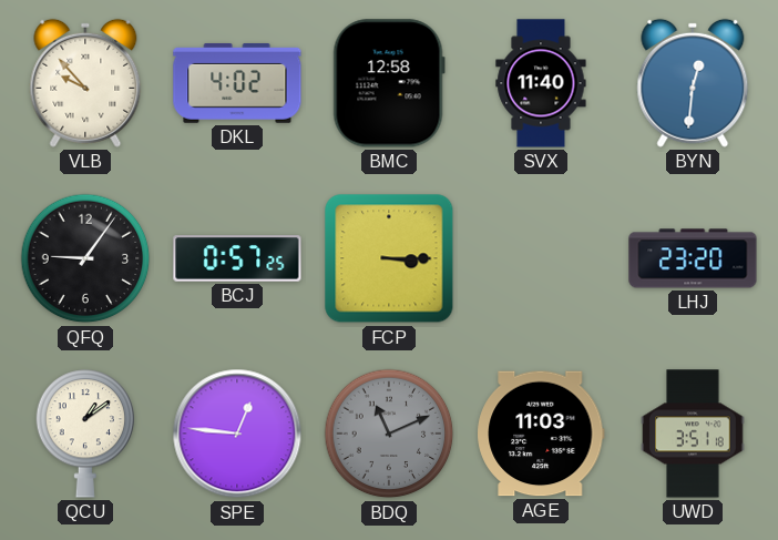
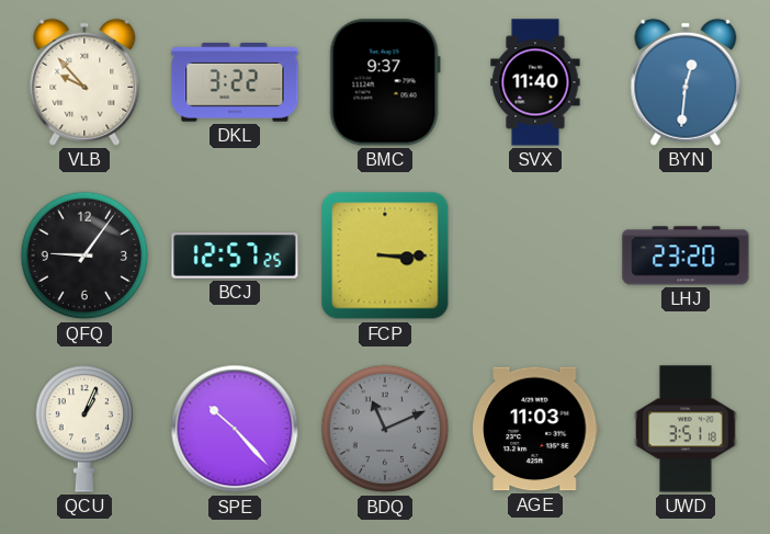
DKL: 4:02 -> 3:22
BMC: 12:58 -> 9:37
BCJ: 0:57 -> 12:57
QCU: 1:09 -> 1:04
SPE: 12:46 -> 10:23
